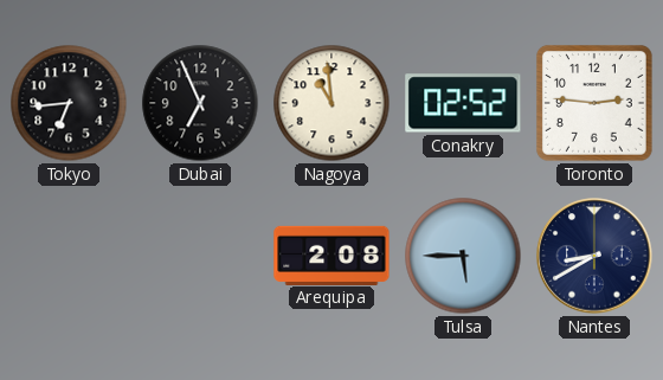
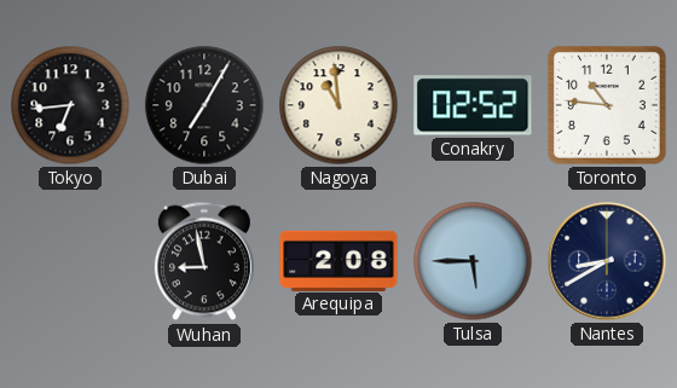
Dubai: 6:56 -> 7:05
Toronto: 2:46 -> 10:46
Wuhan: none -> 8:58
